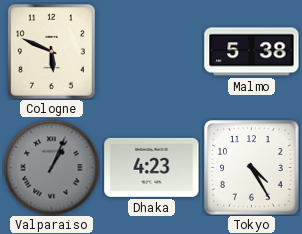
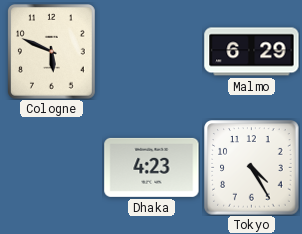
Malmo: 5:38 -> 6:29
Valparaiso: 1:04 -> none
